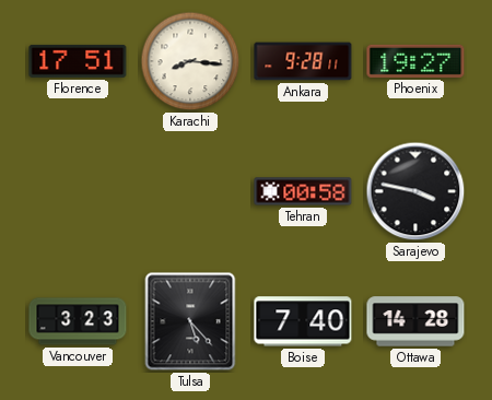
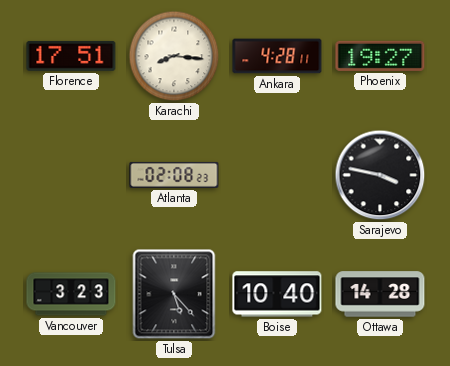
Ankara: 9:28 -> 4:28
Atlanta: none -> 02:08
Tehran: 00:58 -> none
Boise: 7:40 -> 10:40
